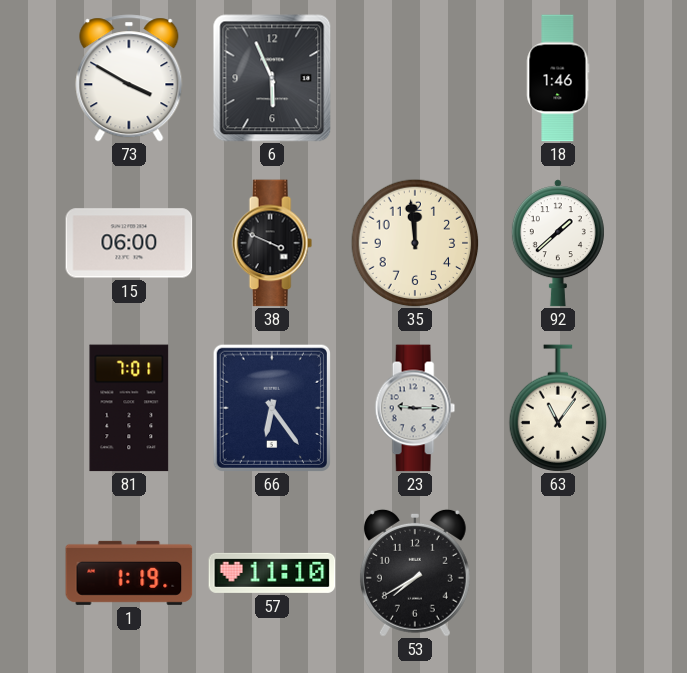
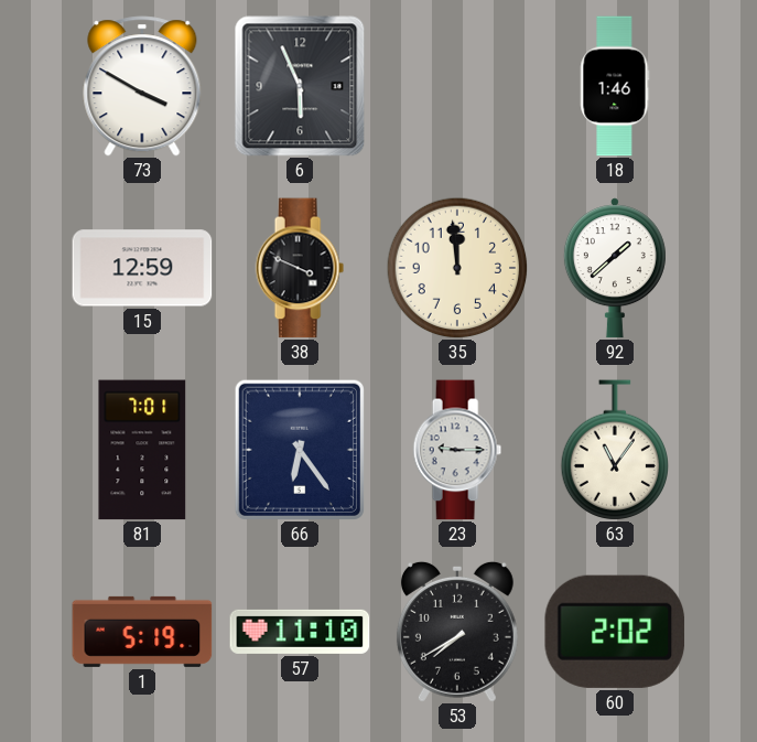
15: 06:00 -> 12:59
1: 1:19 -> 5:19
60: none -> 2:02
